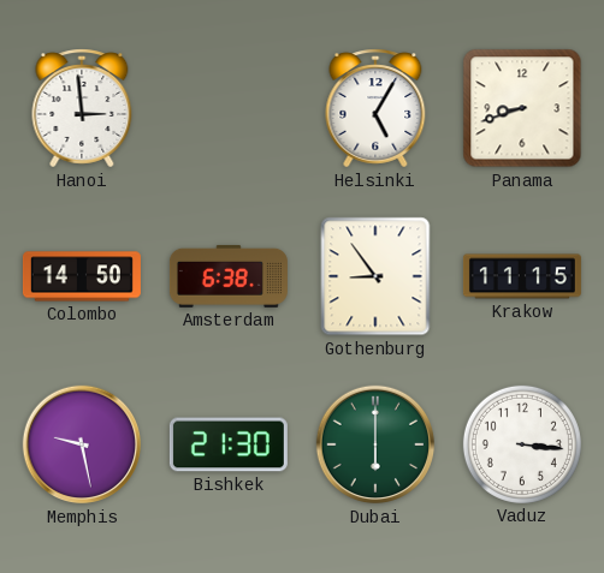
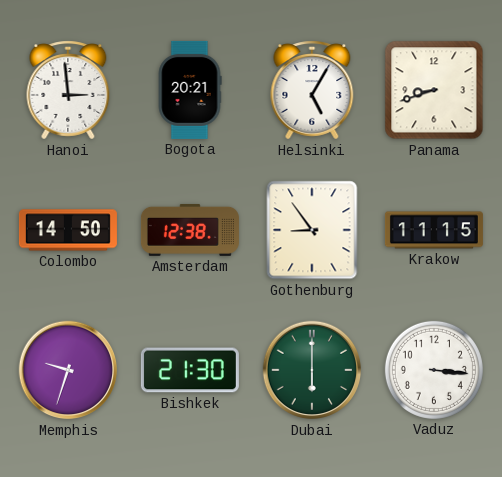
Bogota: none -> 20:21
Amsterdam: 6:38 -> 12:38
Memphis: 9:28 -> 9:33
